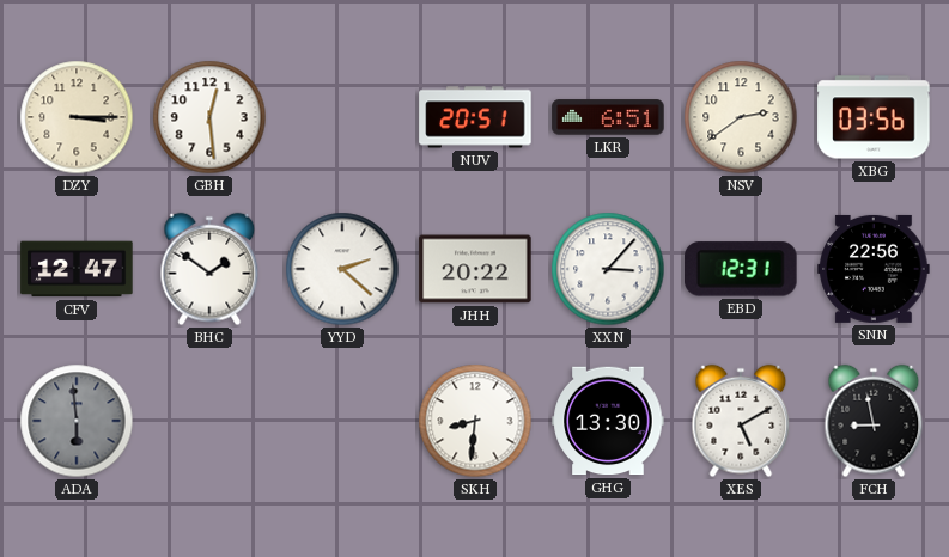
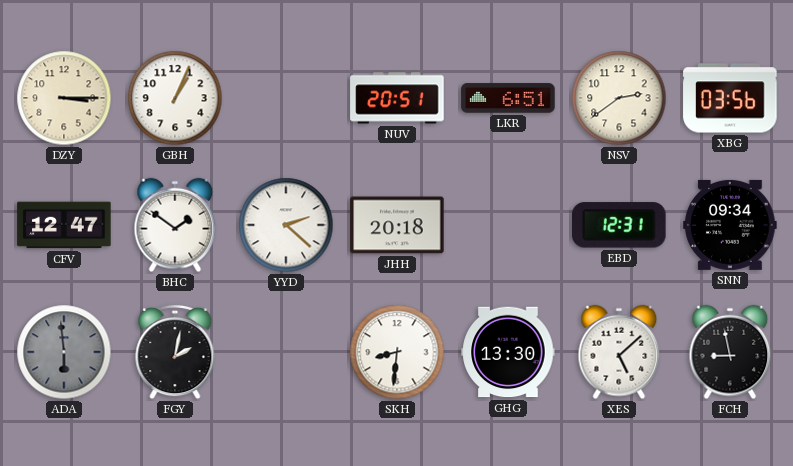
GBH: 12:29 -> 1:04
JHH: 20:22 -> 20:18
XXN: 3:07 -> none
SNN: 22:56 -> 09:34
FGY: none -> 2:02
XES: 5:10 -> 5:08
